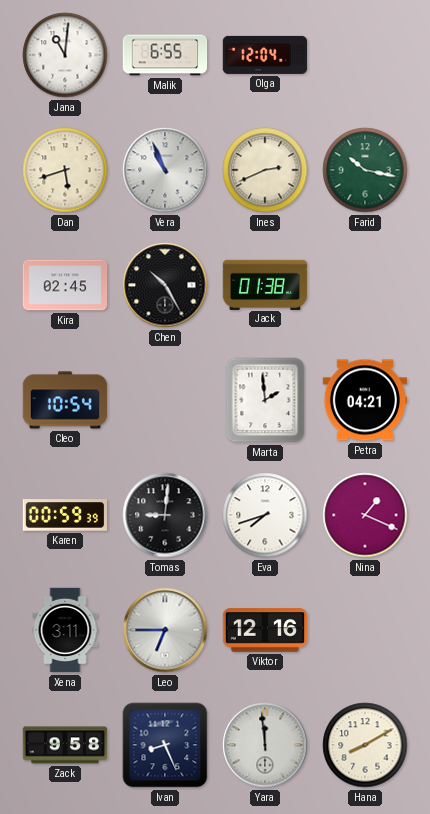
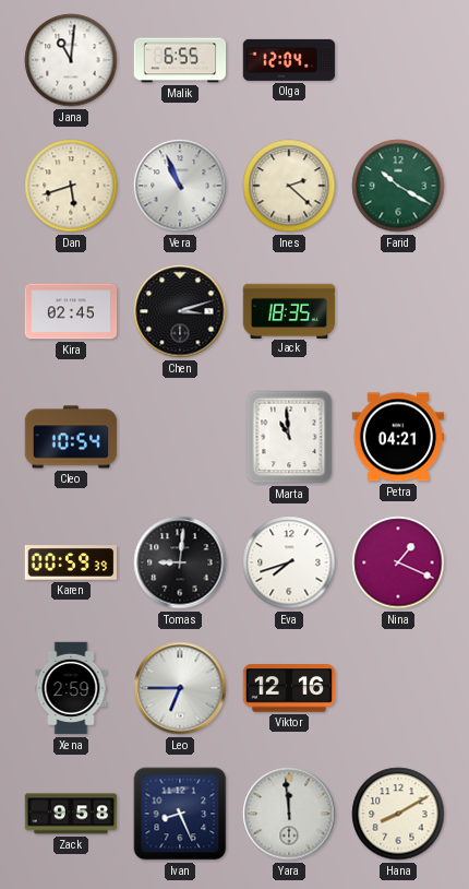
Ines: 2:41 -> 2:22
Farid: 10:17 -> 10:20
Chen: 10:25 -> 3:12
Jack: 01:38 -> 18:35
Marta: 1:59 -> 10:59
Xena: 3:11 -> 2:59
